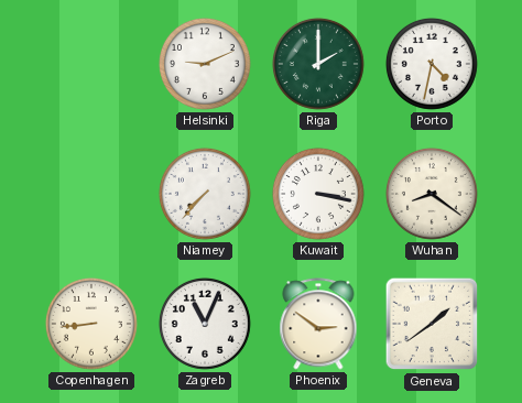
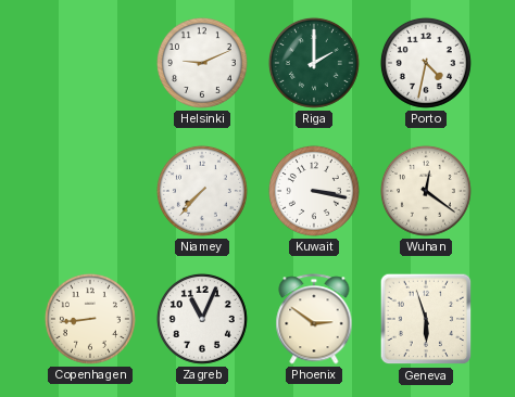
Wuhan: 8:21 -> 12:21
Geneva: 1:39 -> 5:57
